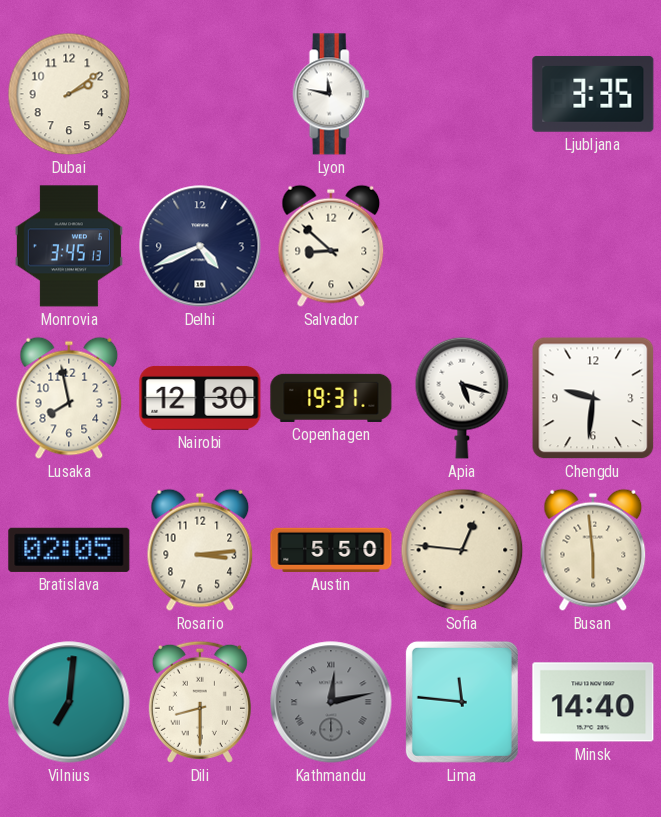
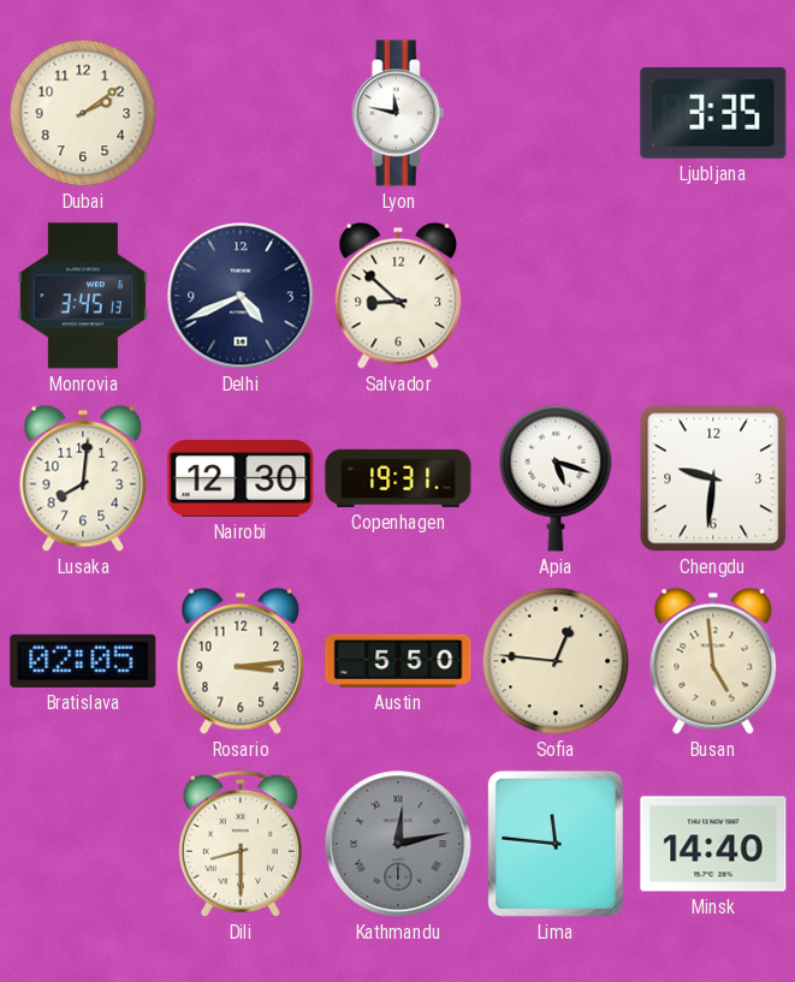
Lusaka: 7:58 -> 8:01
Busan: 5:59 -> 4:59
Vilnius: 7:01 -> none
